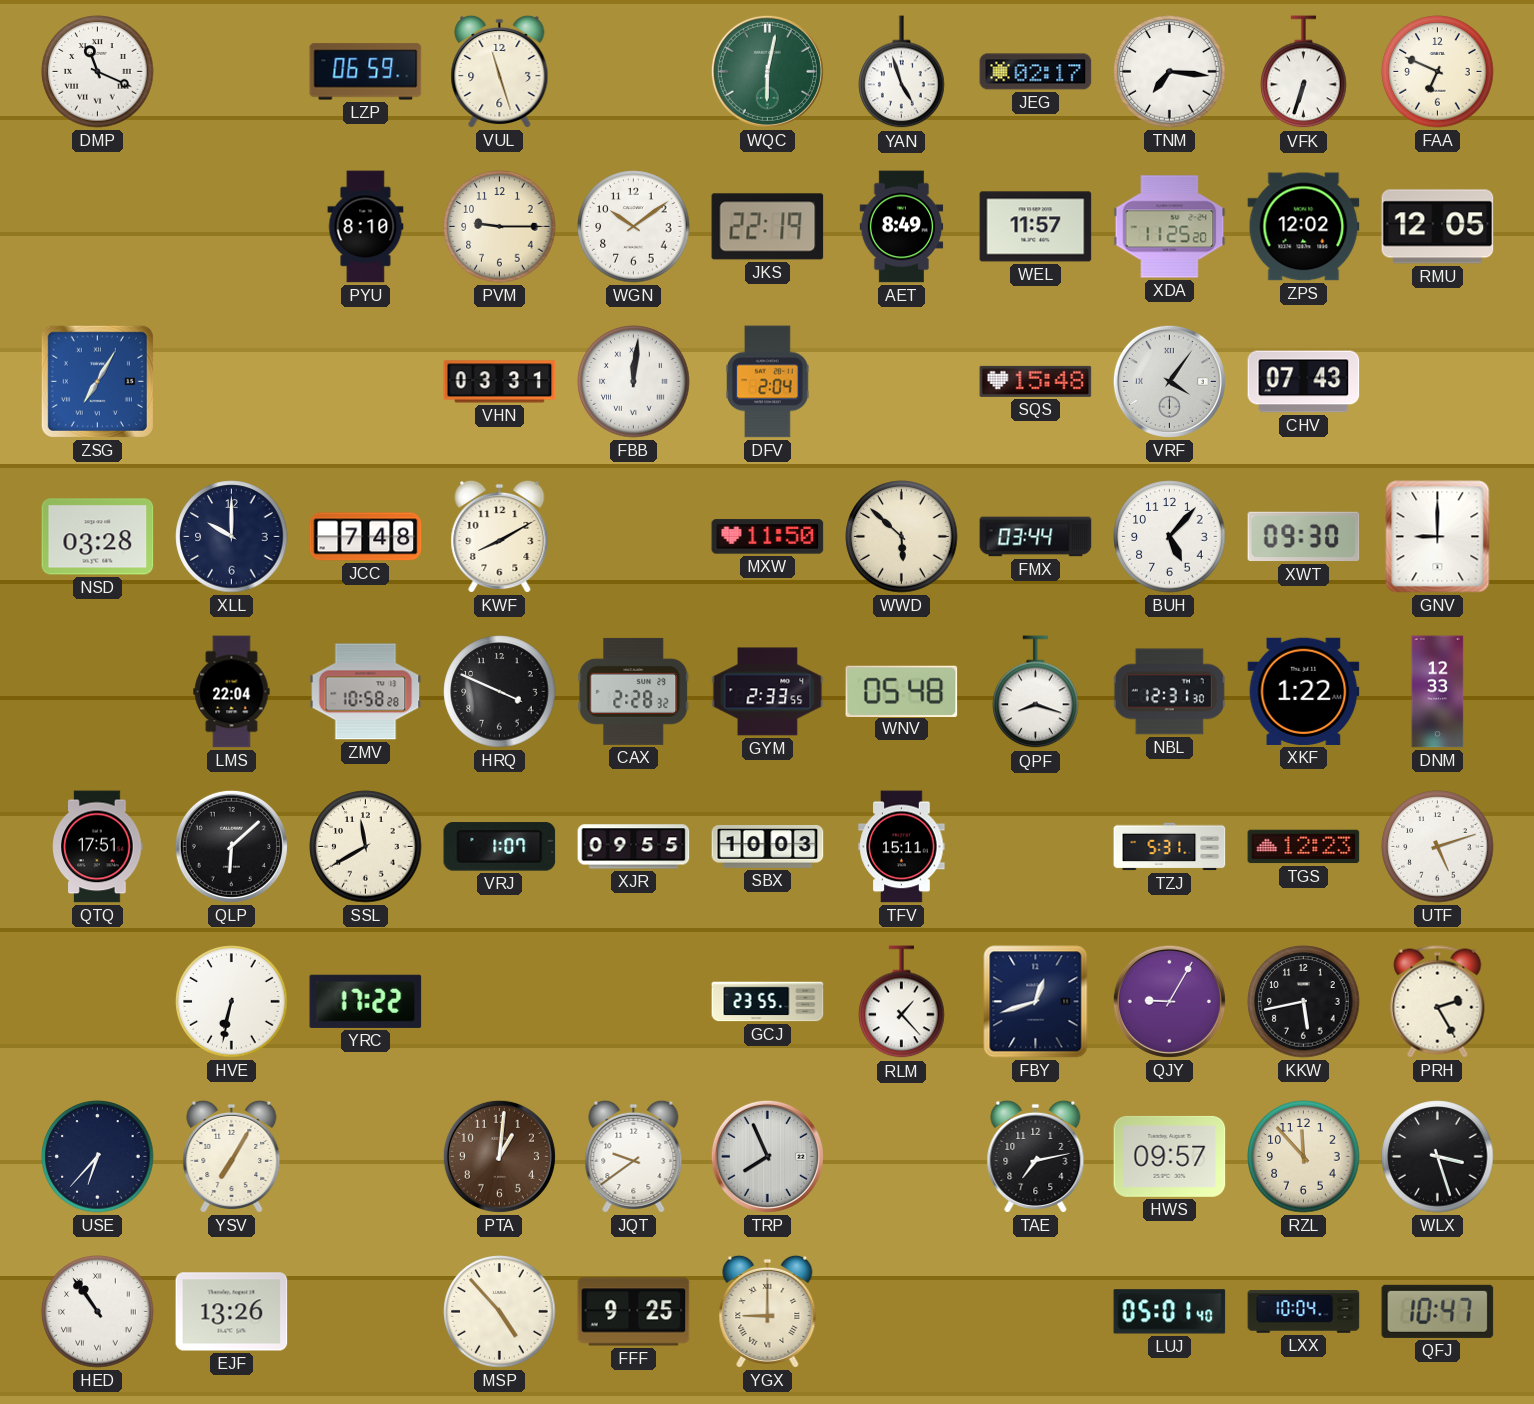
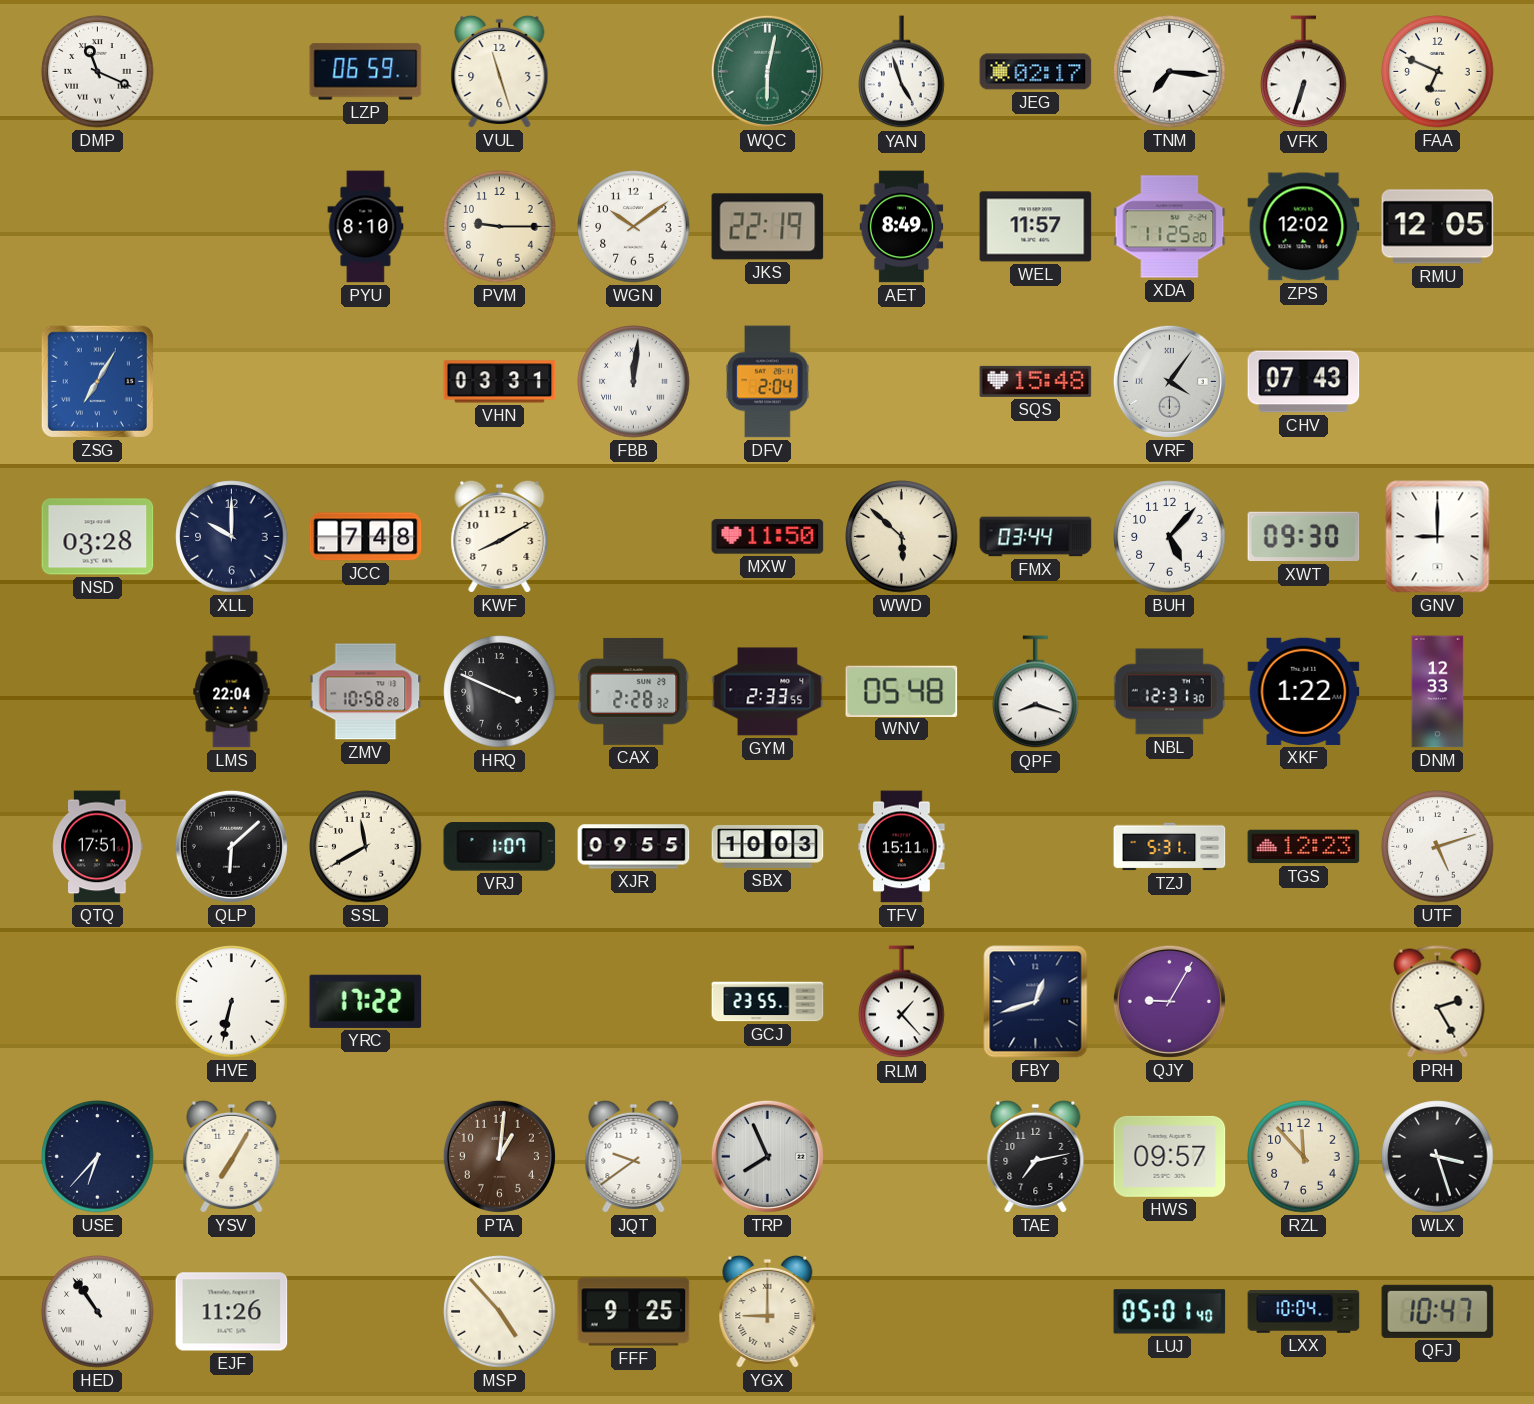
KKW: 5:43 -> none
EJF: 13:26 -> 11:26
